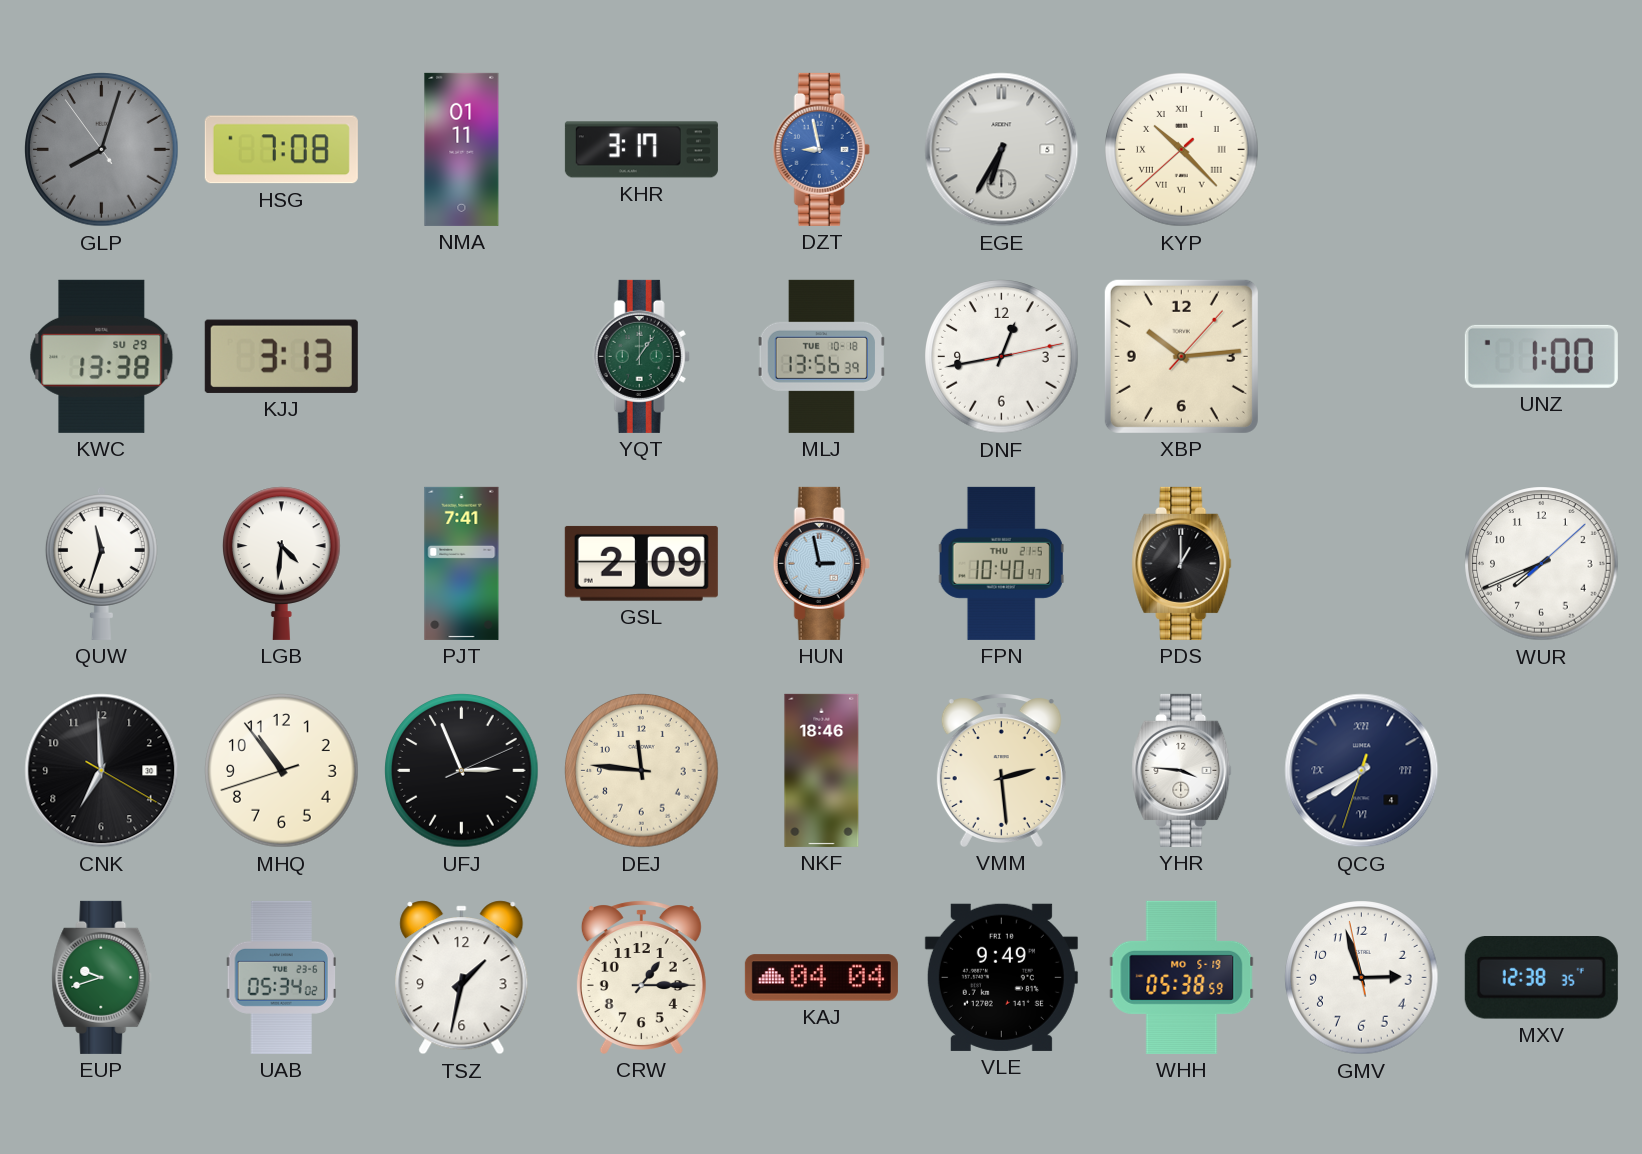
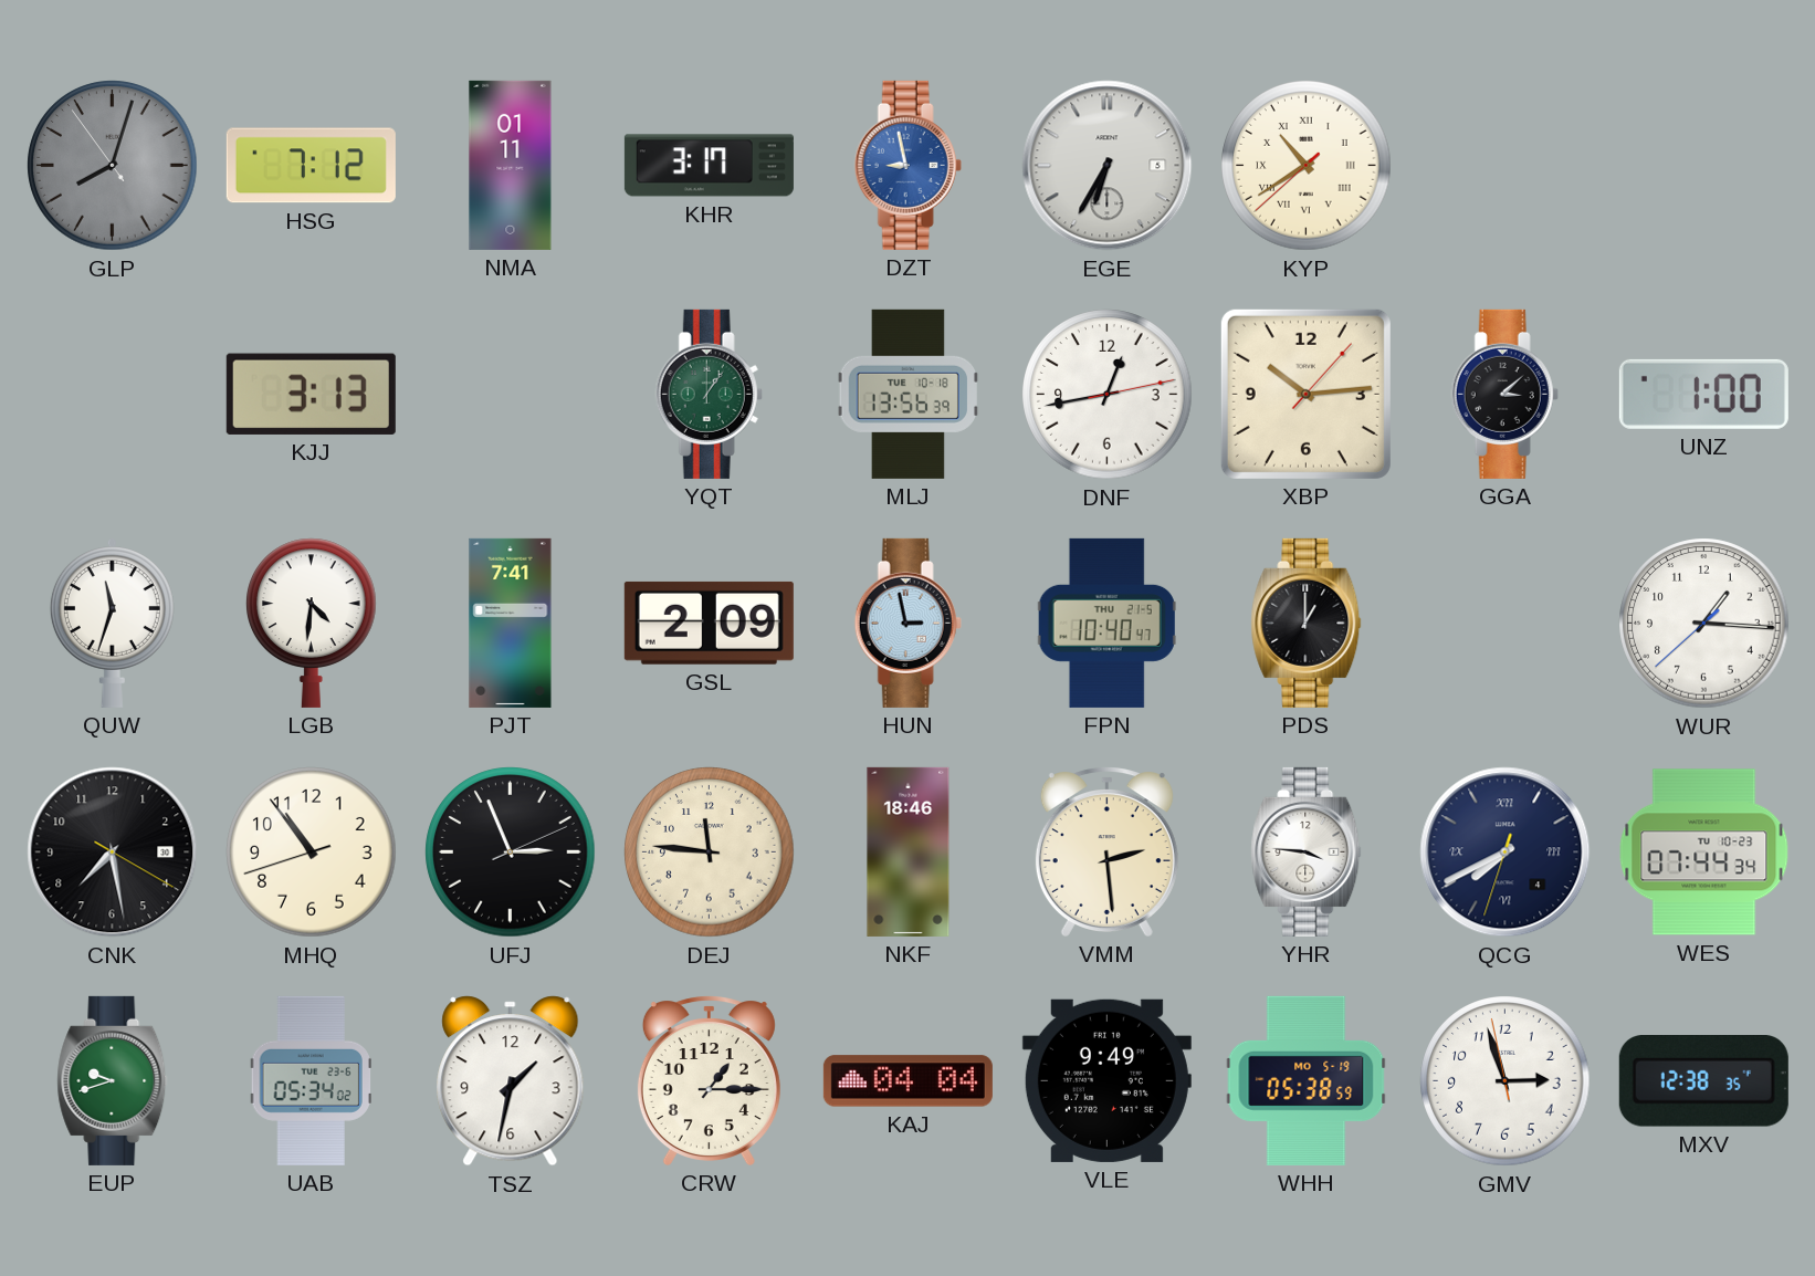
HSG: 7:08 -> 7:12
KYP: 10:22 -> 10:39
KWC: 13:38 -> none
GGA: none -> 3:08
WUR: 7:41 -> 1:15
CNK: 6:59 -> 7:28
WES: none -> 07:44
